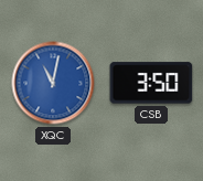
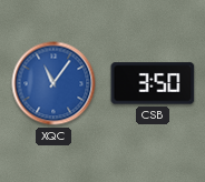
XQC: 11:02 -> 11:06
